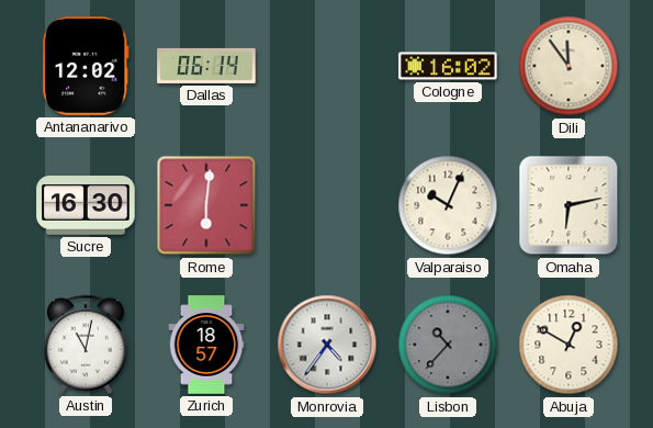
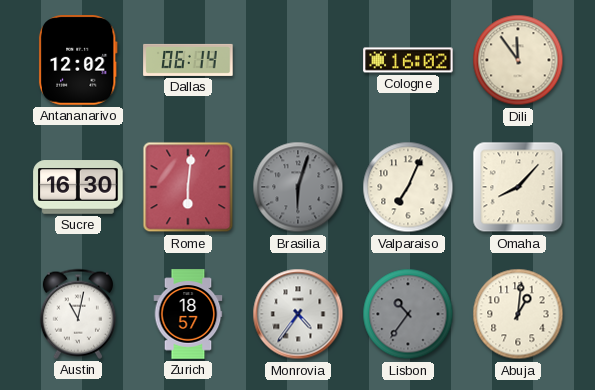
Brasilia: none -> 6:03
Valparaiso: 10:04 -> 7:04
Omaha: 6:13 -> 8:07
Lisbon: 10:37 -> 10:36
Abuja: 12:50 -> 1:01
